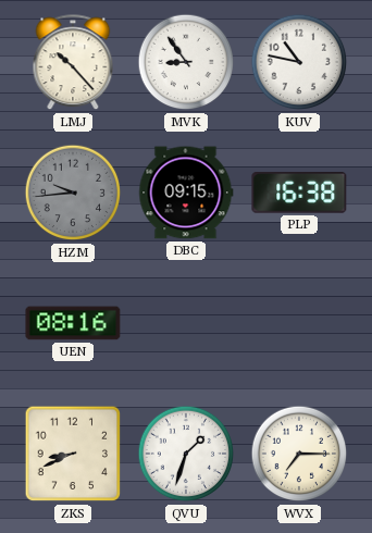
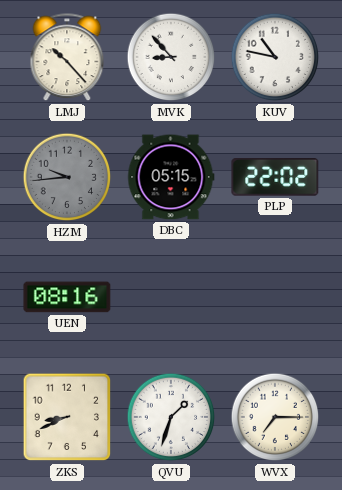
MVK: 8:54 -> 8:53
DBC: 09:15 -> 05:15
PLP: 16:38 -> 22:02
